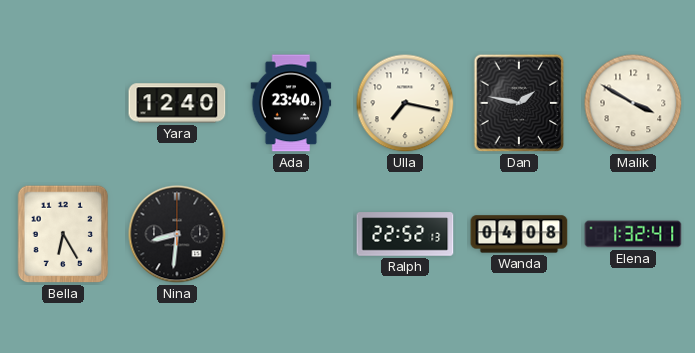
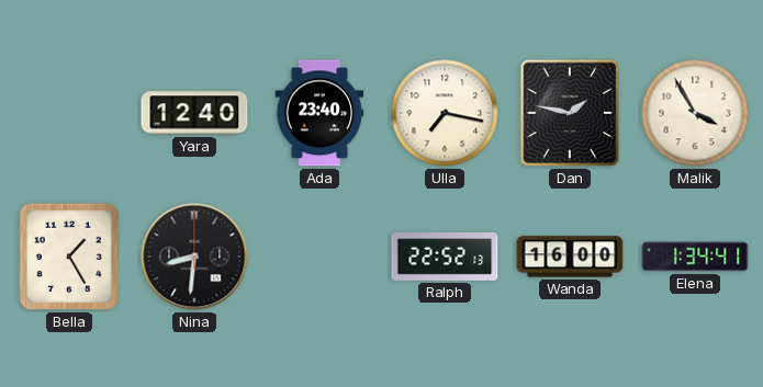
Malik: 3:50 -> 3:55
Bella: 6:25 -> 1:25
Wanda: 04:08 -> 16:00
Elena: 1:32 -> 1:34
